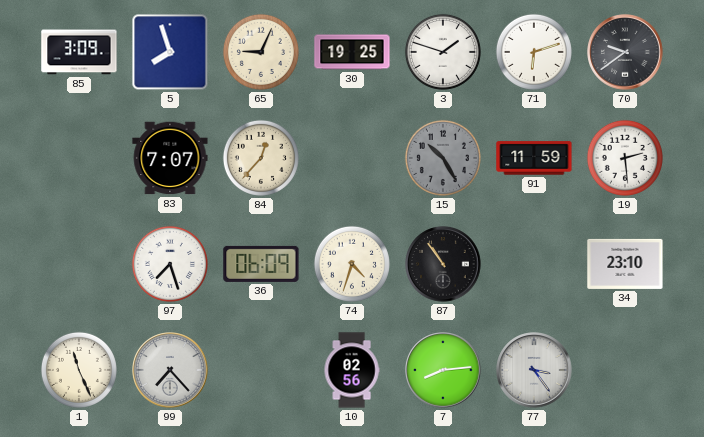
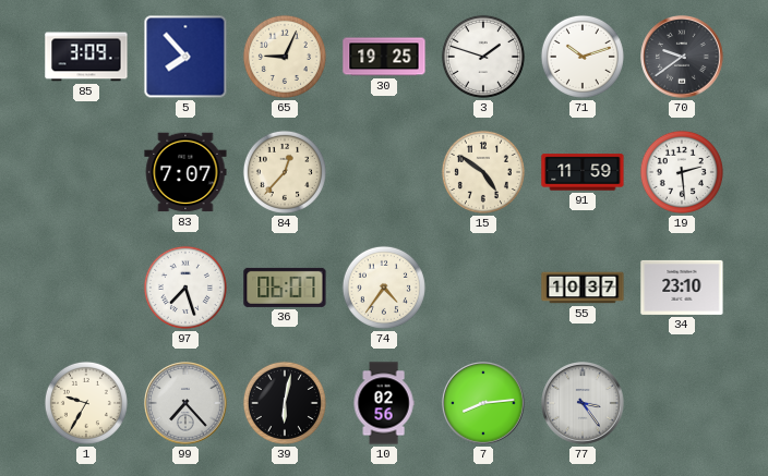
5: 7:57 -> 7:53
71: 6:12 -> 10:12
15: 10:25 -> 4:51
15 dial: grey -> cream
36: 06:09 -> 06:07
74: 4:33 -> 4:36
87: 10:54 -> none
55: none -> 10:37
1: 11:26 -> 9:35
39: none -> 6:02
